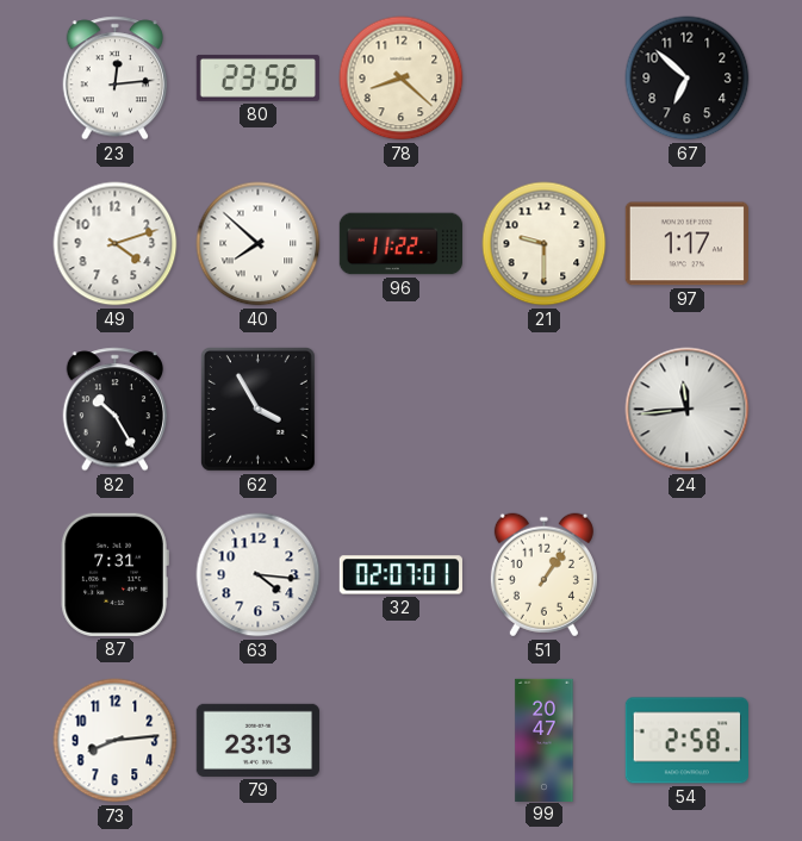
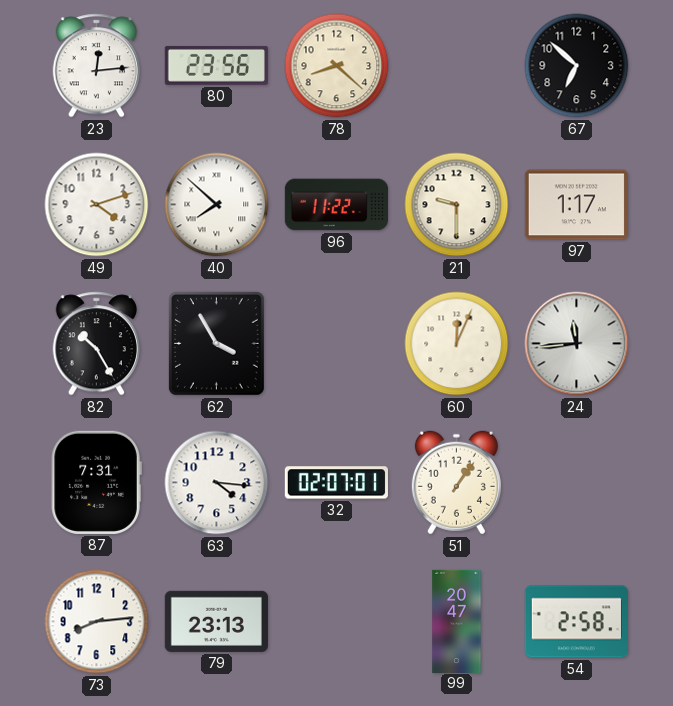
60: none -> 12:04
